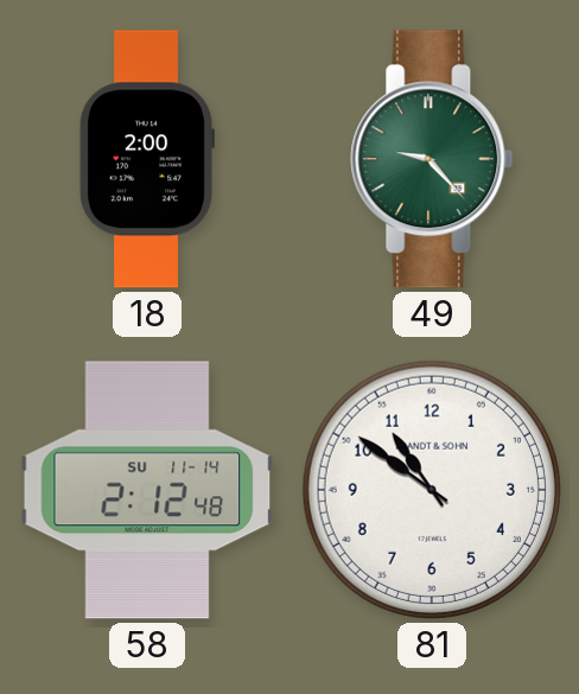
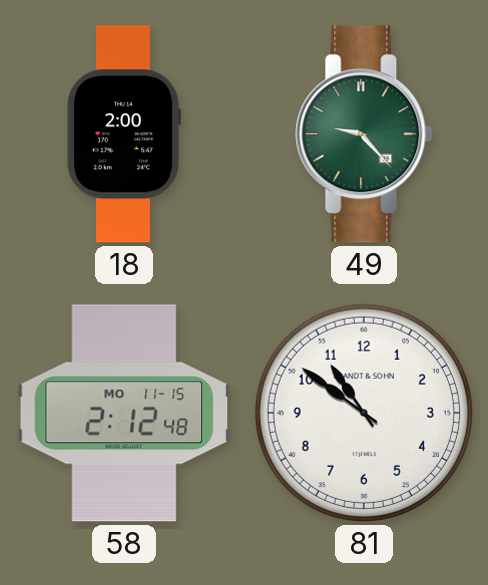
58 date: SU 11-14 -> MO 11-15
